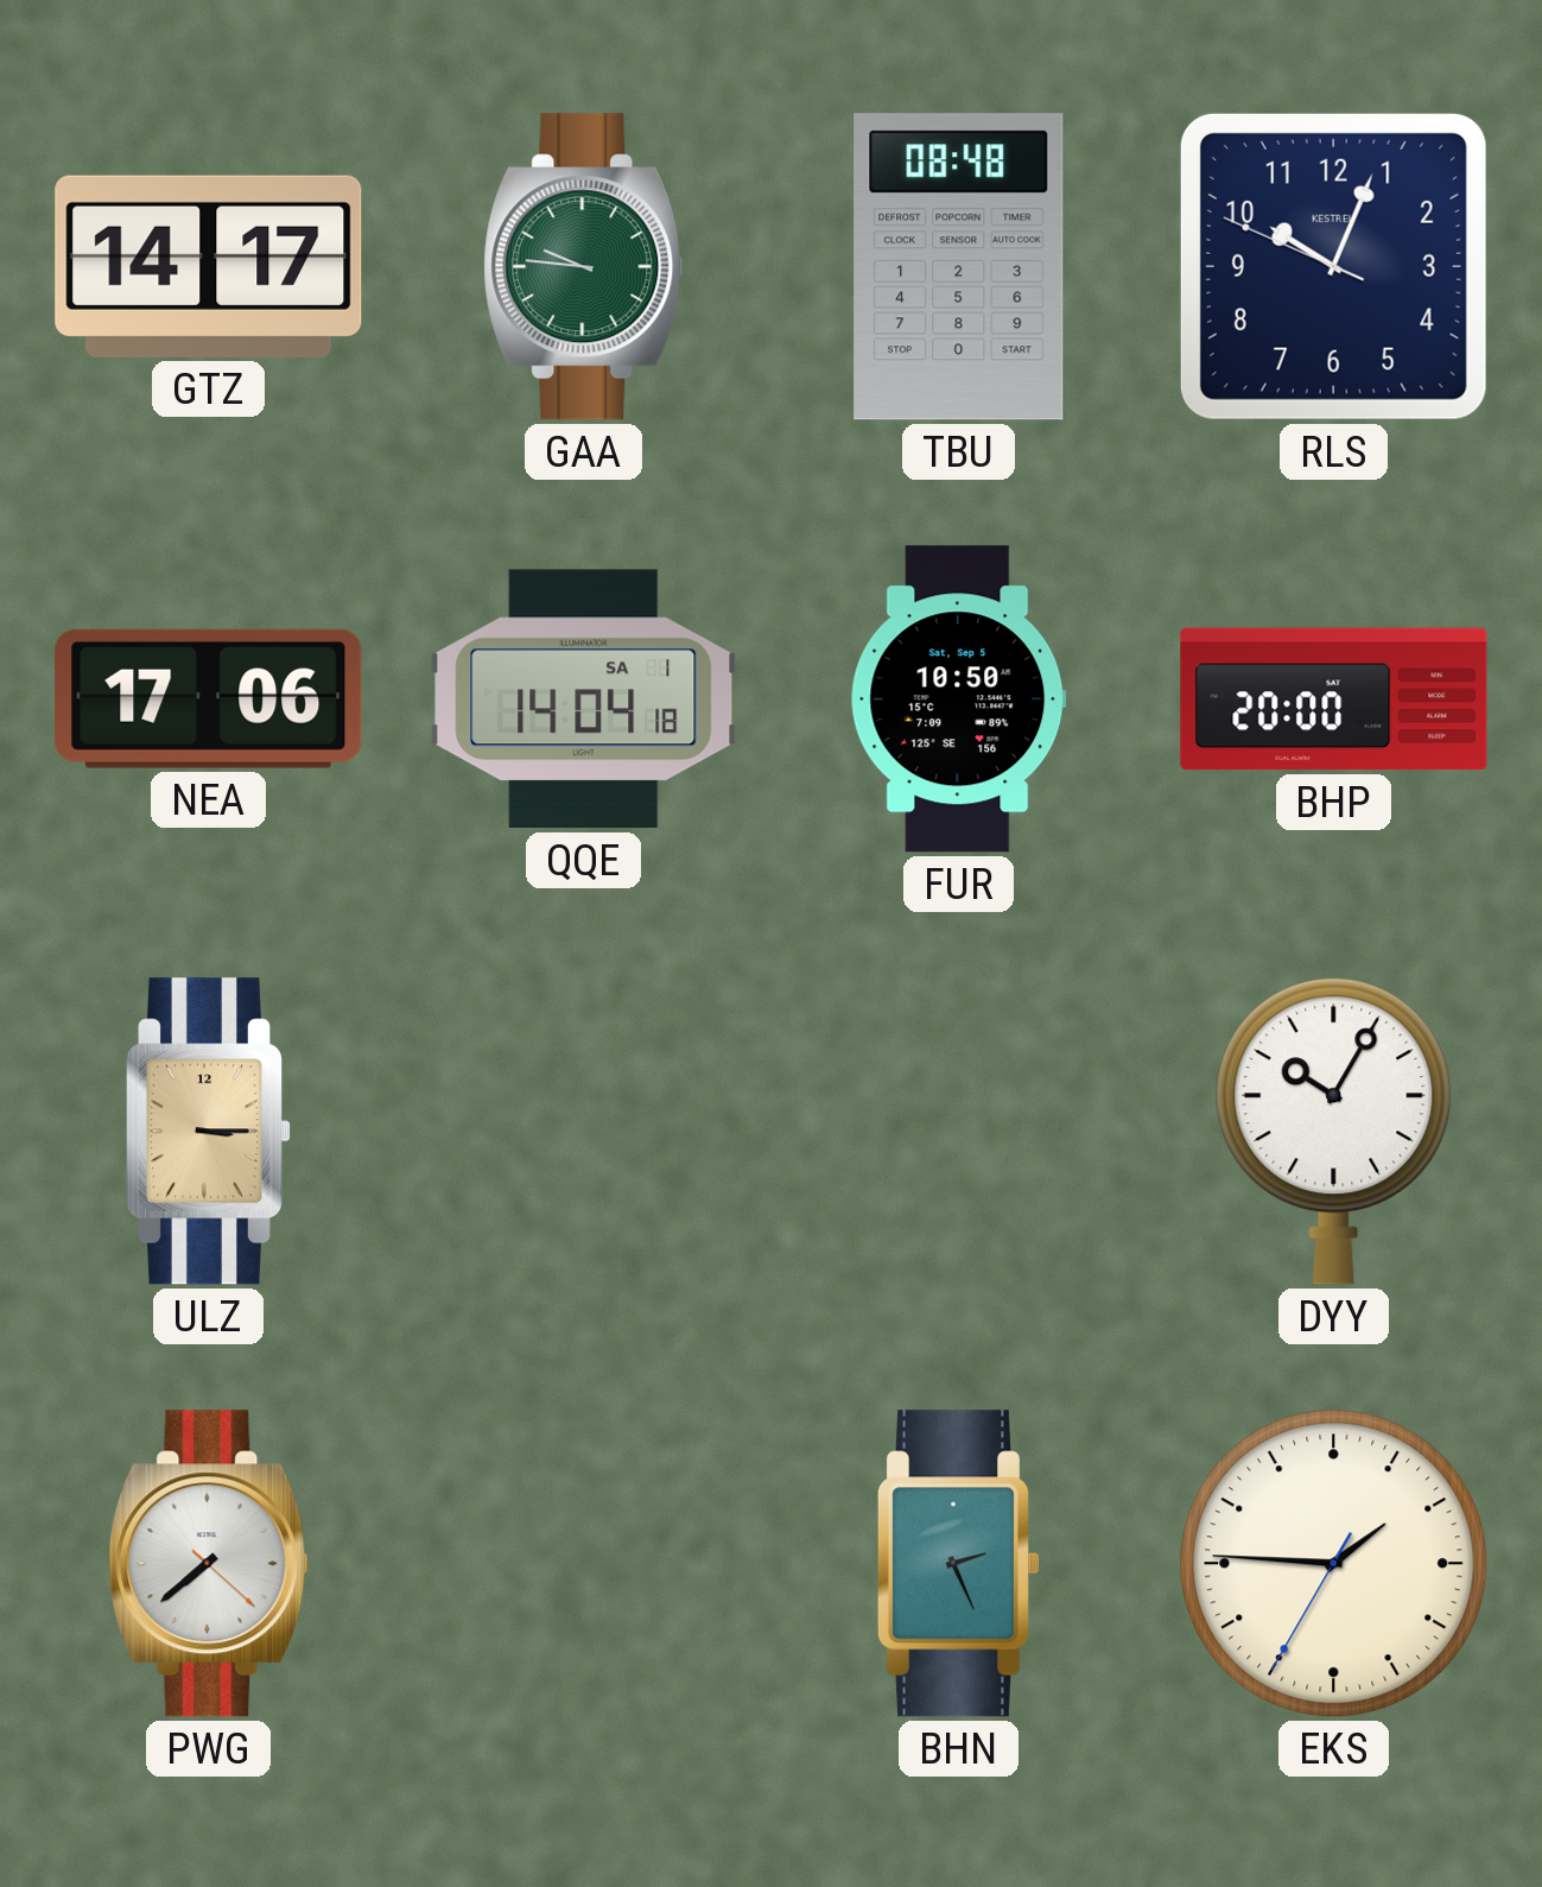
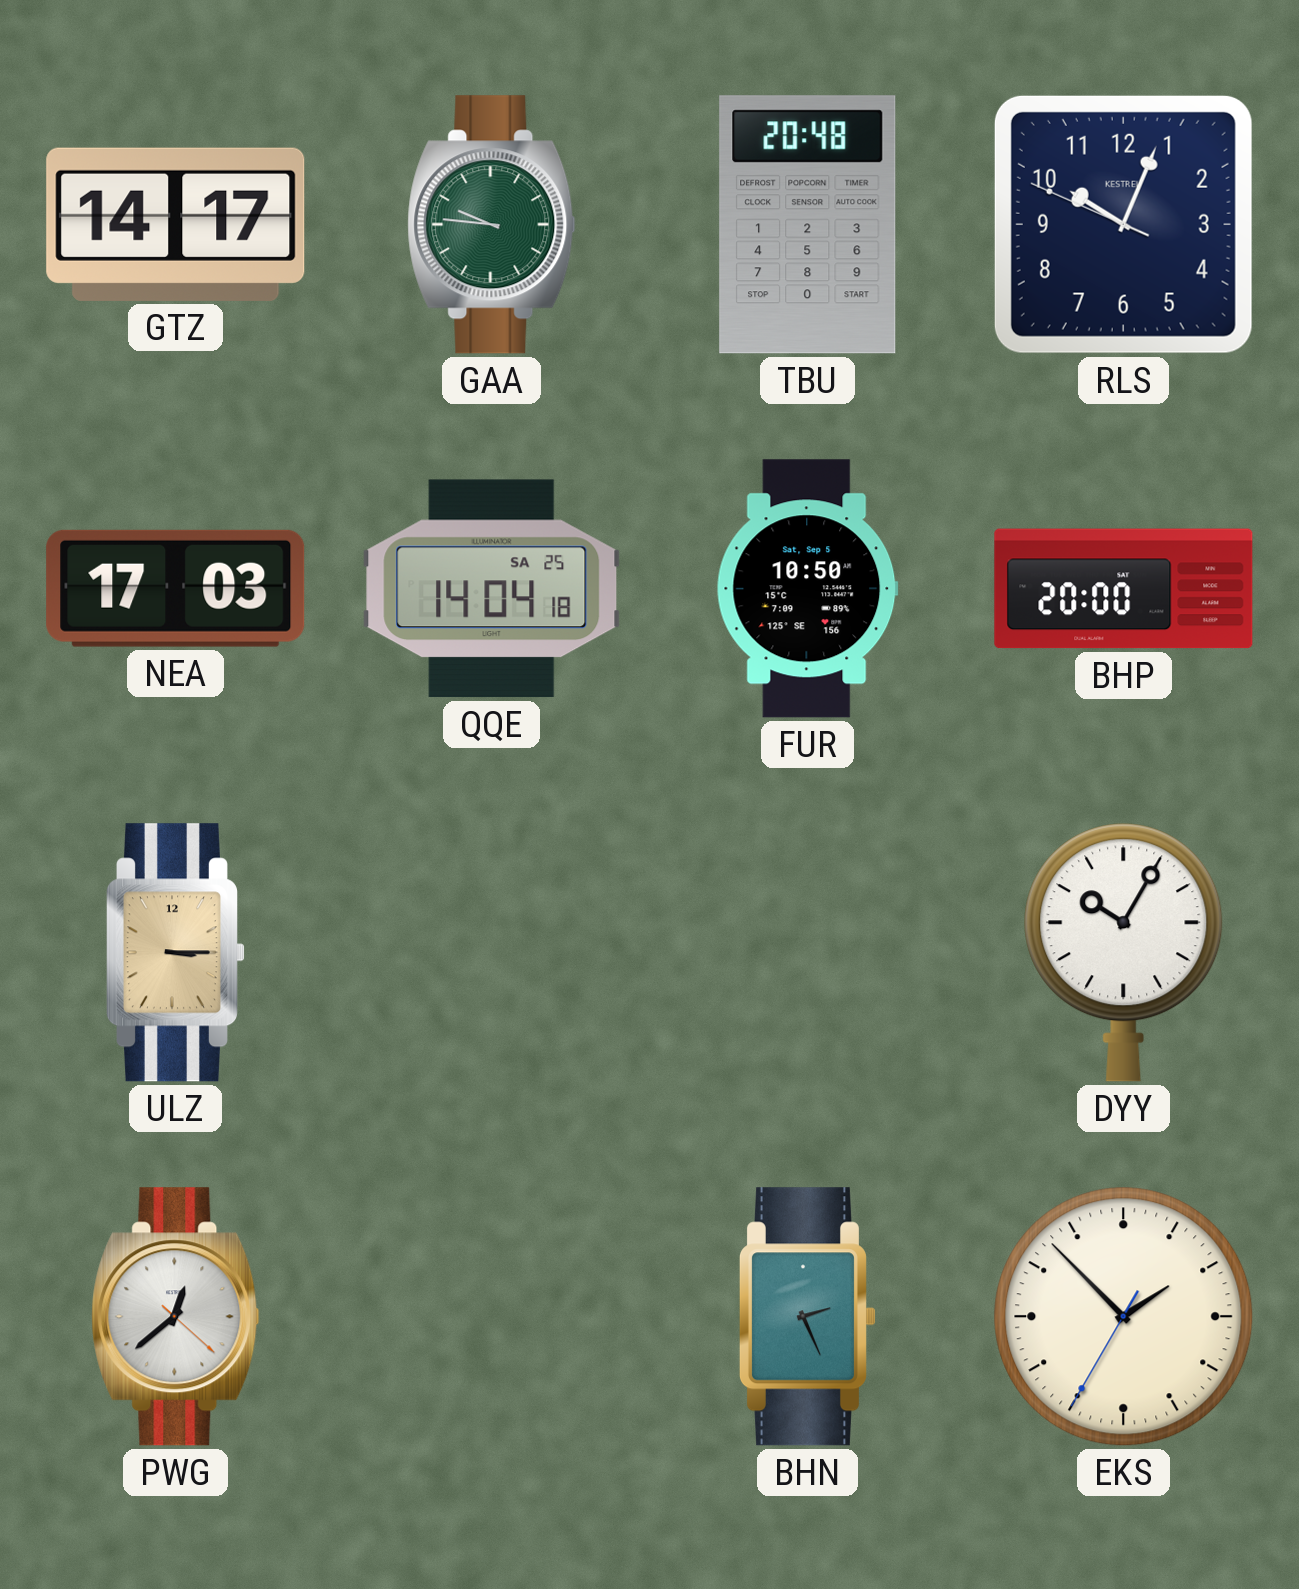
TBU: 08:48 -> 20:48
NEA: 17:06 -> 17:03
QQE date: SA 1 -> SA 25
PWG: 7:38 -> 12:38
EKS: 1:45 -> 1:52
